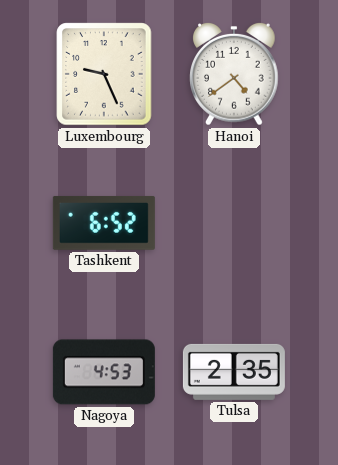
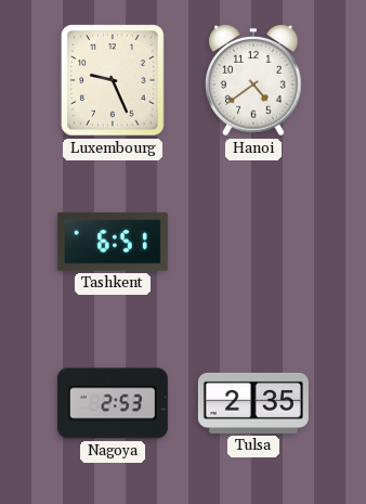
Tashkent: 6:52 -> 6:51
Nagoya: 4:53 -> 2:53
